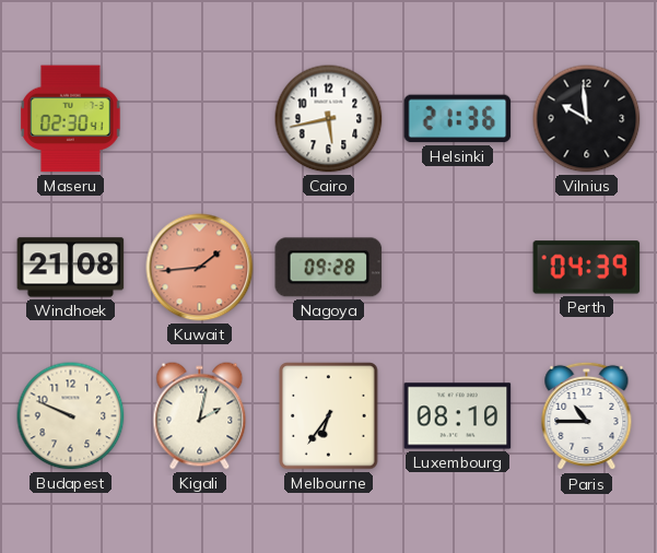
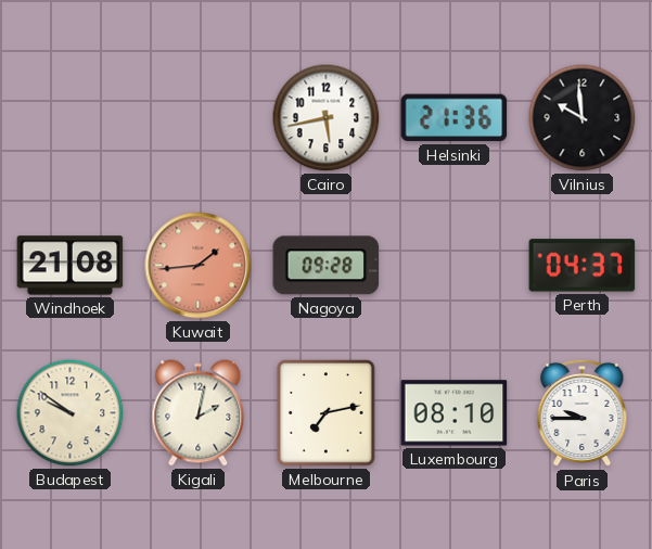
Maseru: 02:30 -> none
Perth: 04:39 -> 04:37
Budapest: 9:49 -> 9:51
Melbourne: 6:36 -> 7:13
Paris: 10:45 -> 9:45
